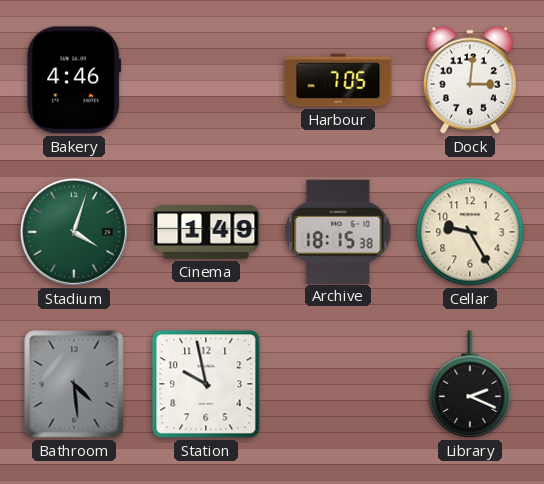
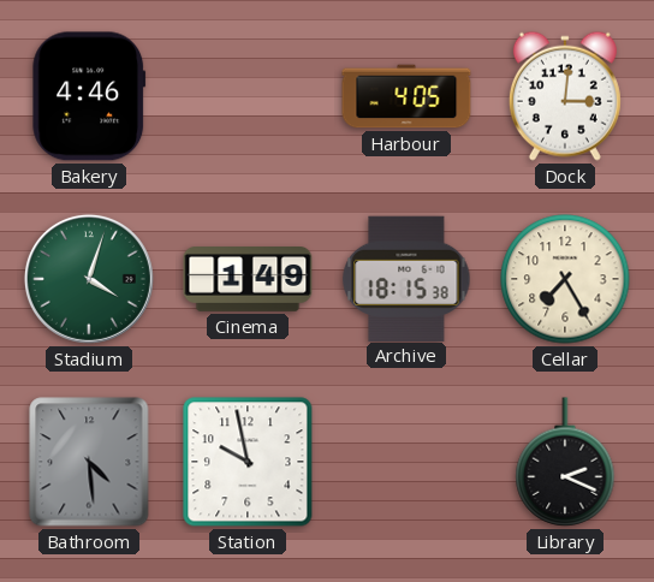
Harbour: 7:05 -> 4:05
Cellar: 9:25 -> 7:25
